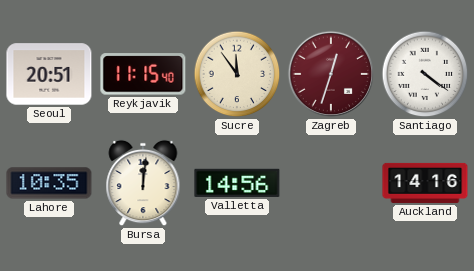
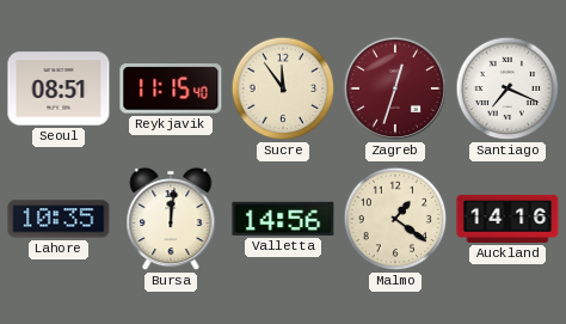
Seoul: 20:51 -> 08:51
Santiago: 4:21 -> 7:19
Malmo: none -> 1:21
